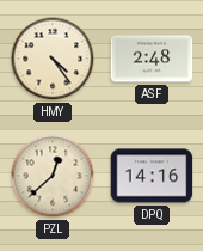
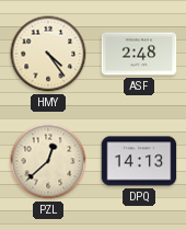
DPQ: 14:16 -> 14:13
